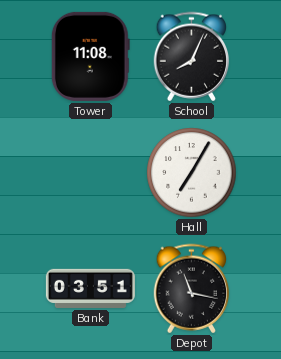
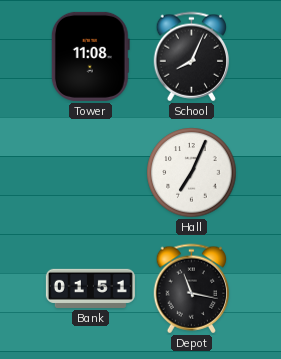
Hall: 7:05 -> 7:04
Bank: 03:51 -> 01:51
